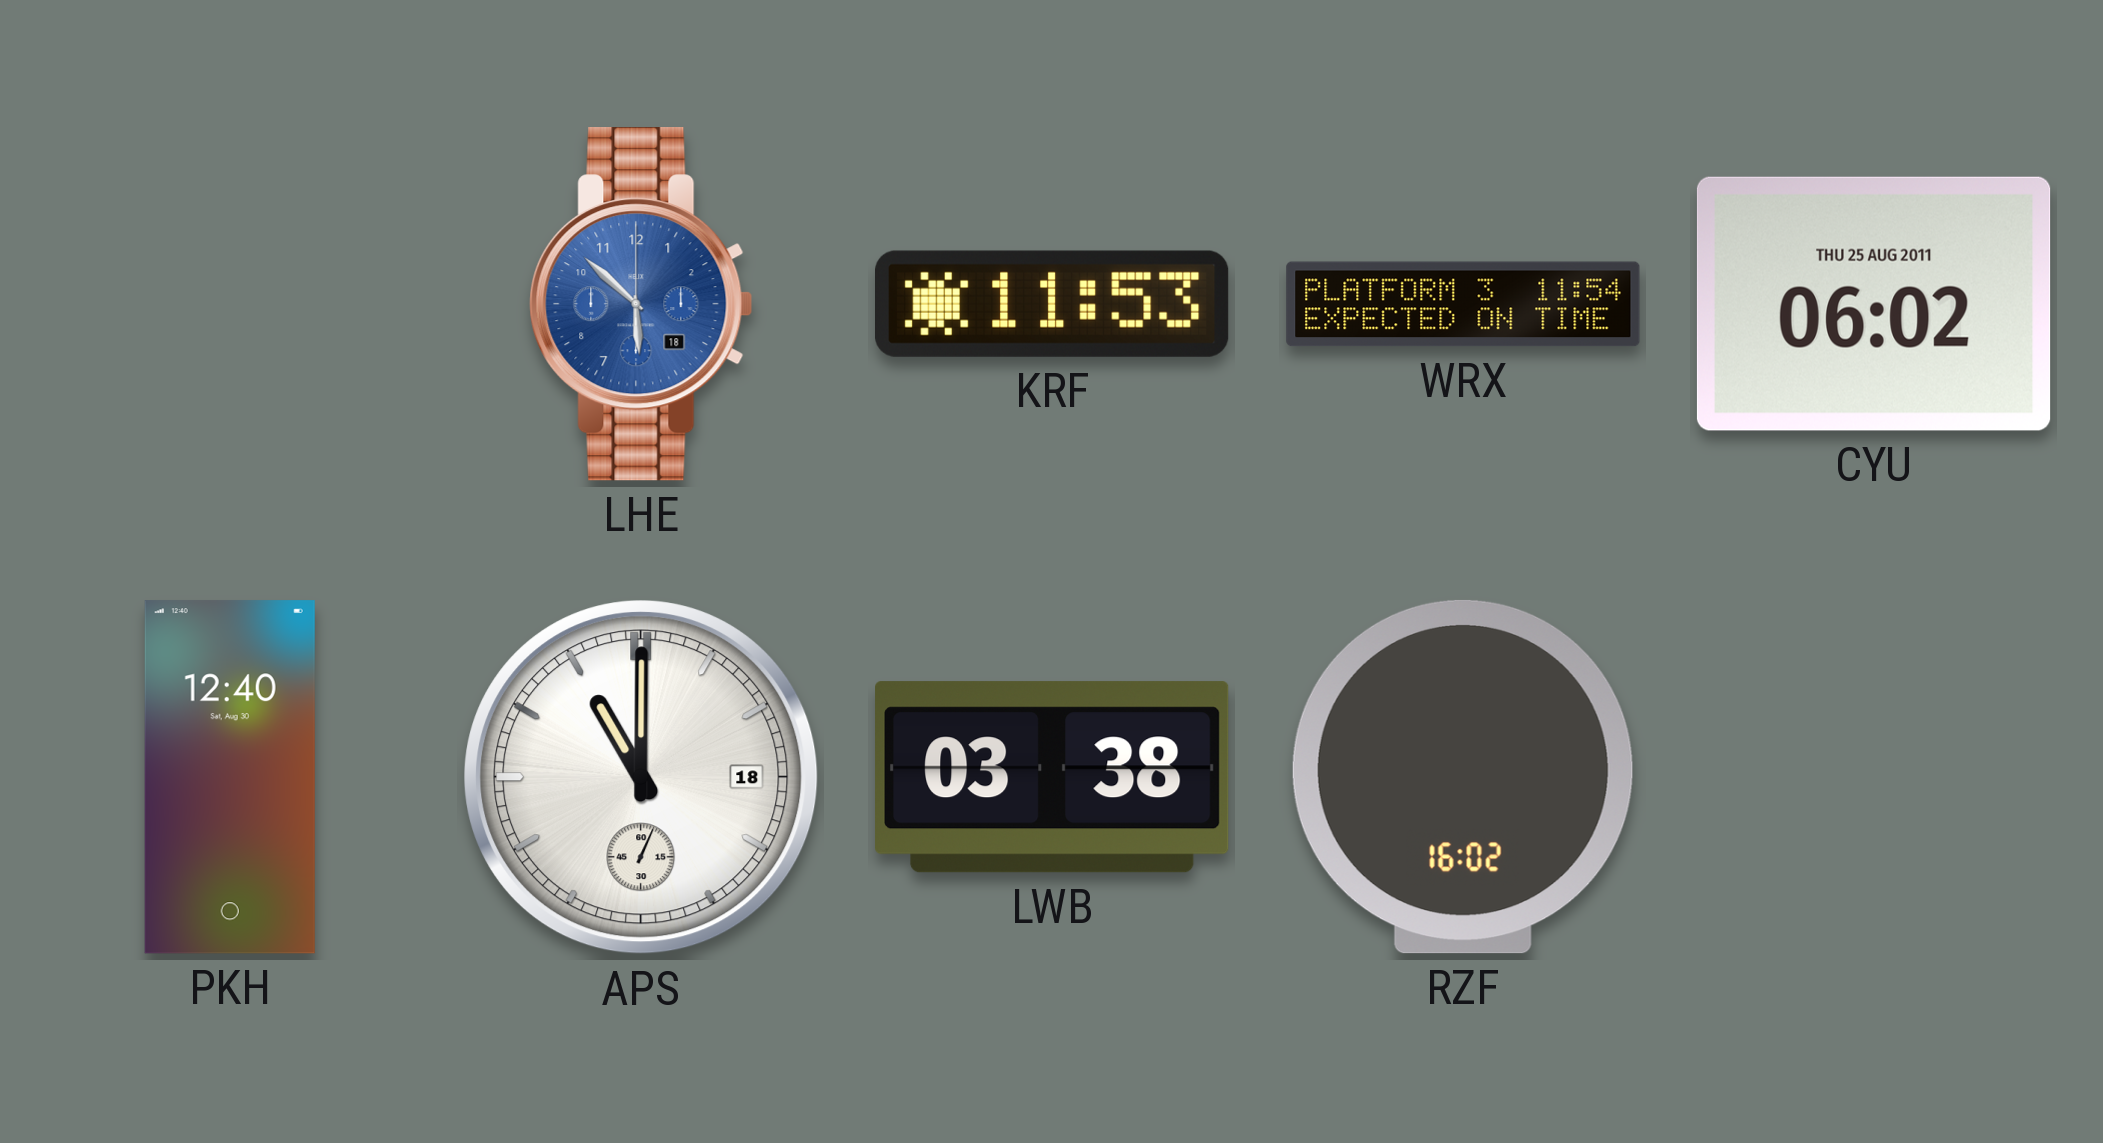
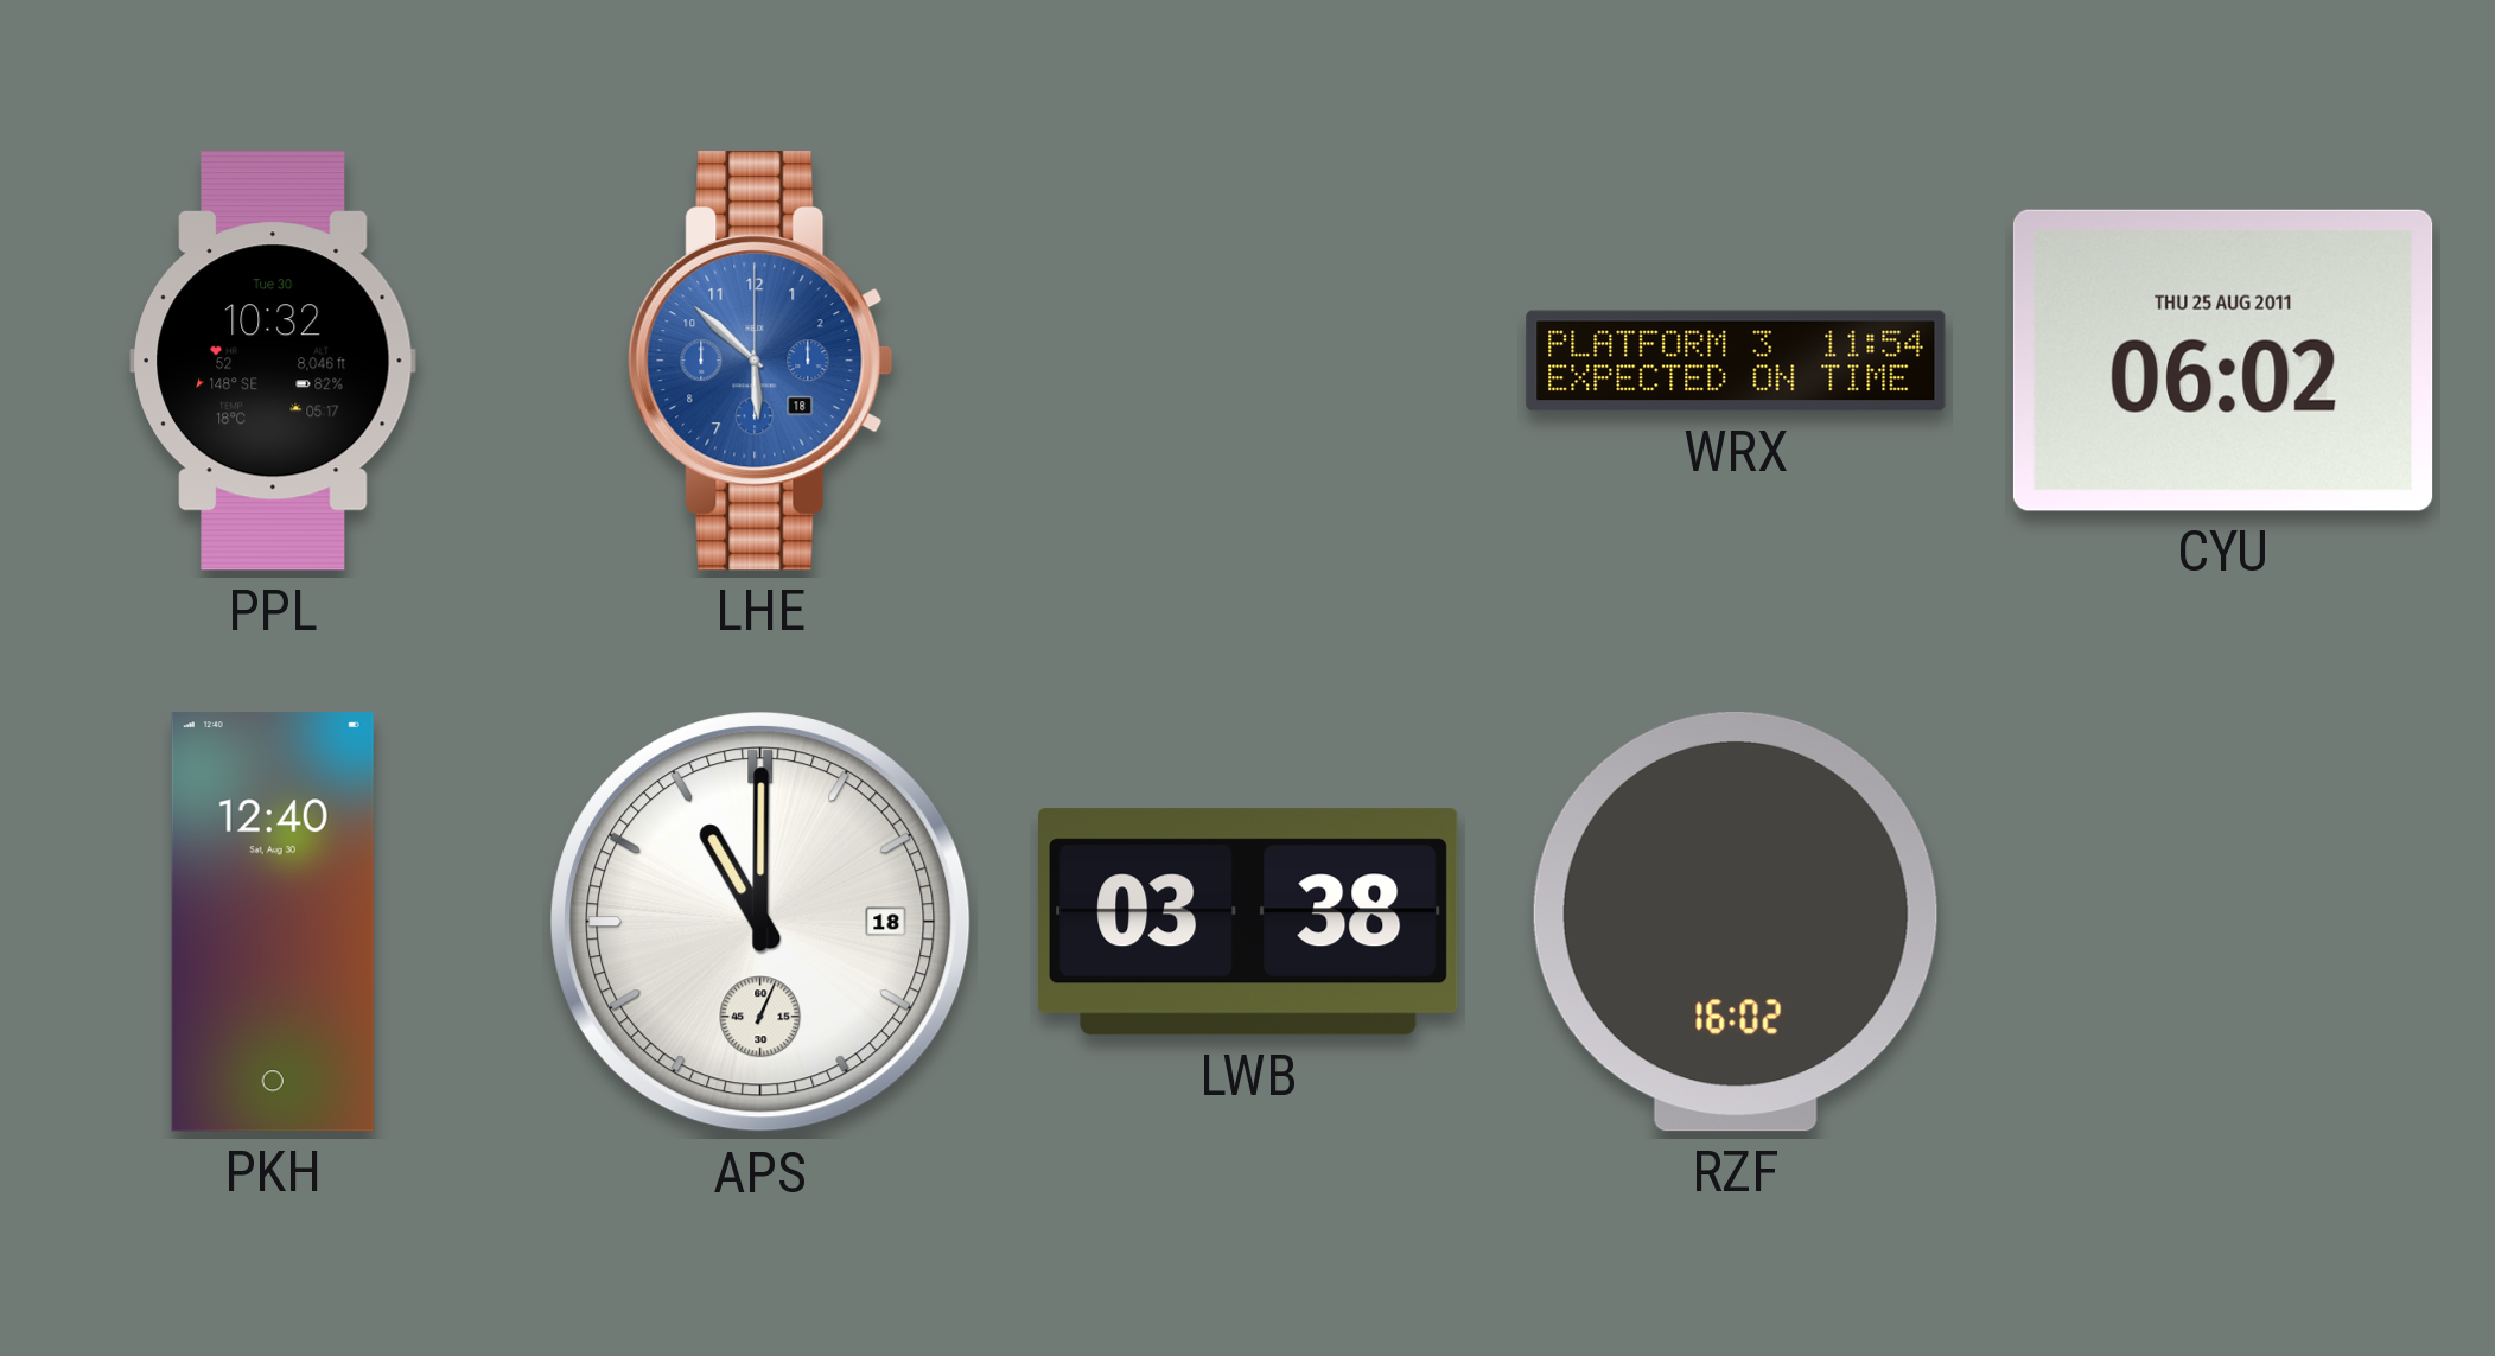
PPL: none -> 10:32
KRF: 11:53 -> none
